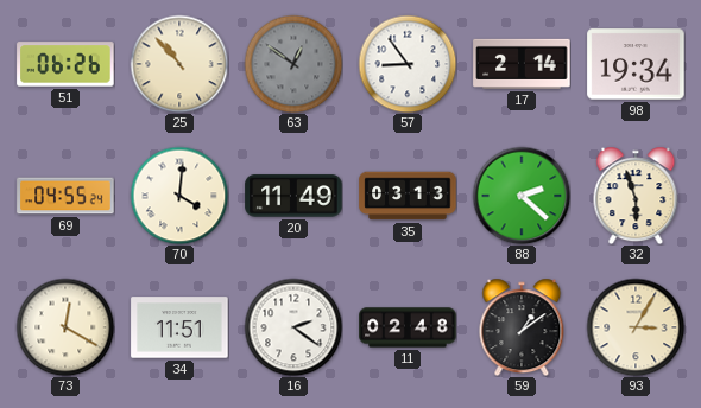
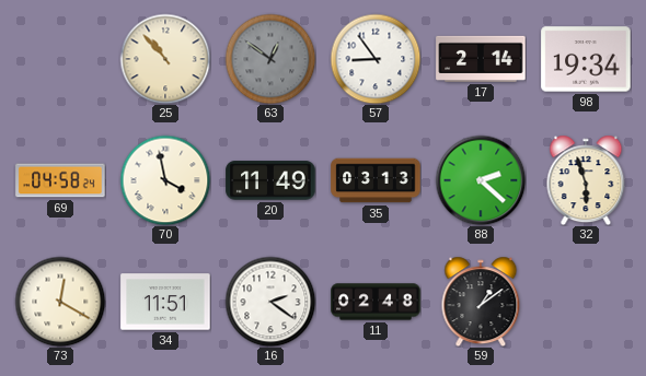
51: 06:26 -> none
69: 04:55 -> 04:58
70: 4:01 -> 3:58
93: 3:05 -> none
